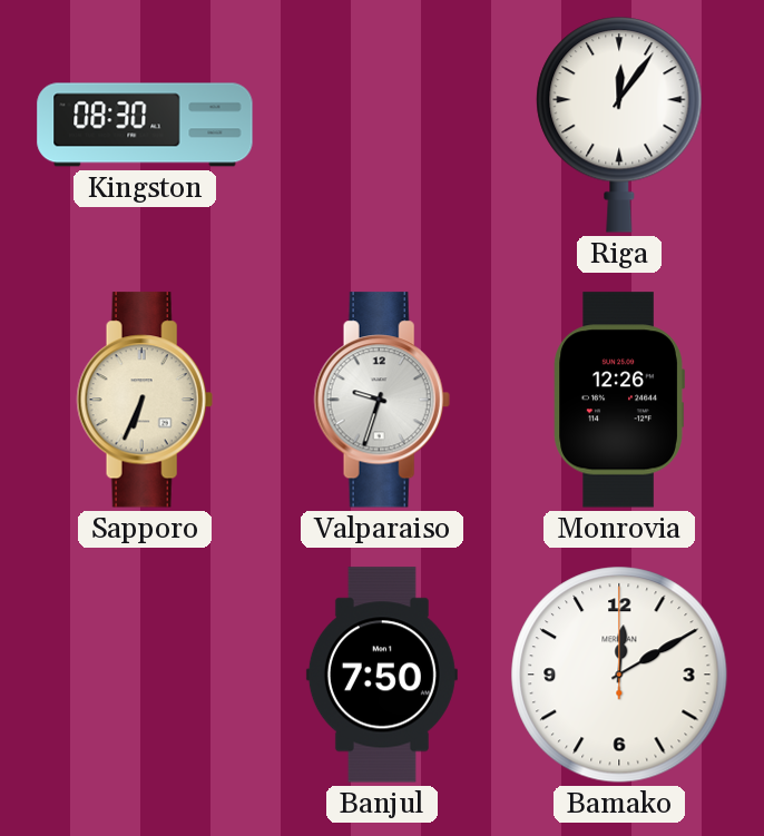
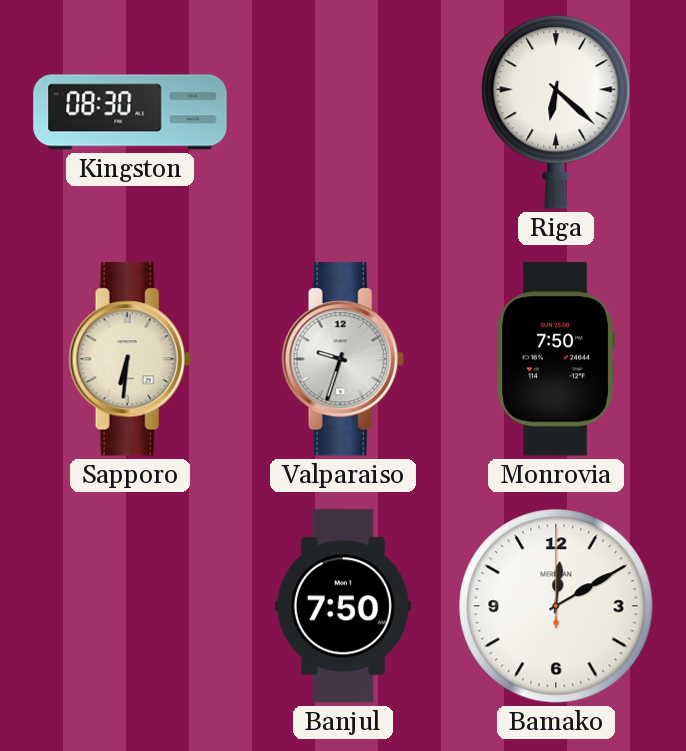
Riga: 12:06 -> 6:22
Sapporo: 6:34 -> 6:31
Monrovia: 12:26 -> 7:50
